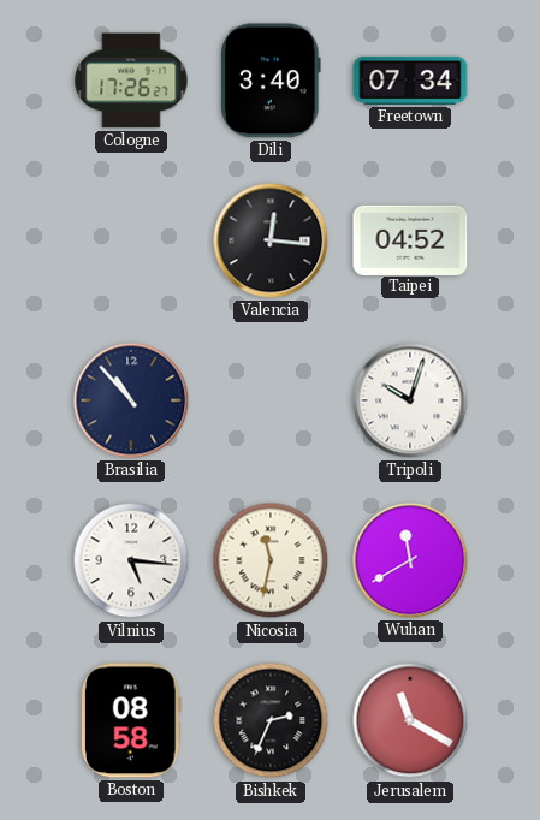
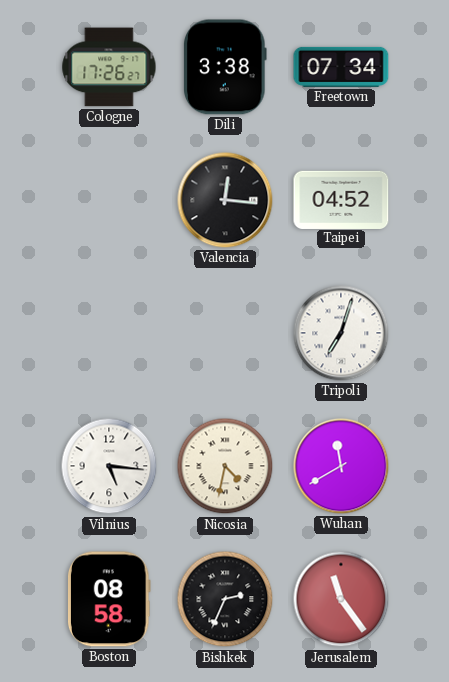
Dili: 3:40 -> 3:38
Brasilia: 10:53 -> none
Tripoli: 10:03 -> 7:03
Nicosia: 11:32 -> 4:32
Jerusalem: 11:20 -> 11:24
